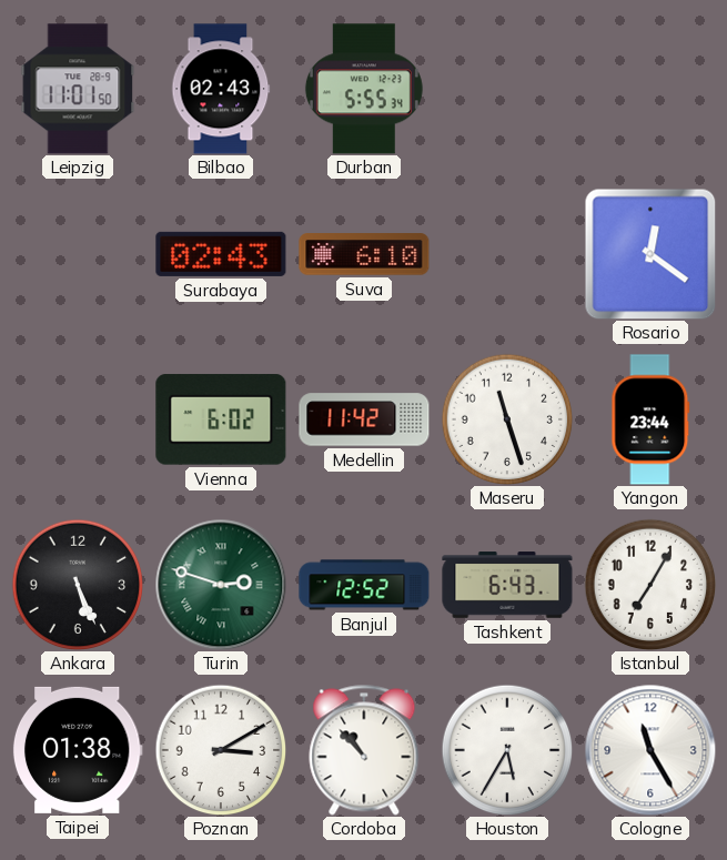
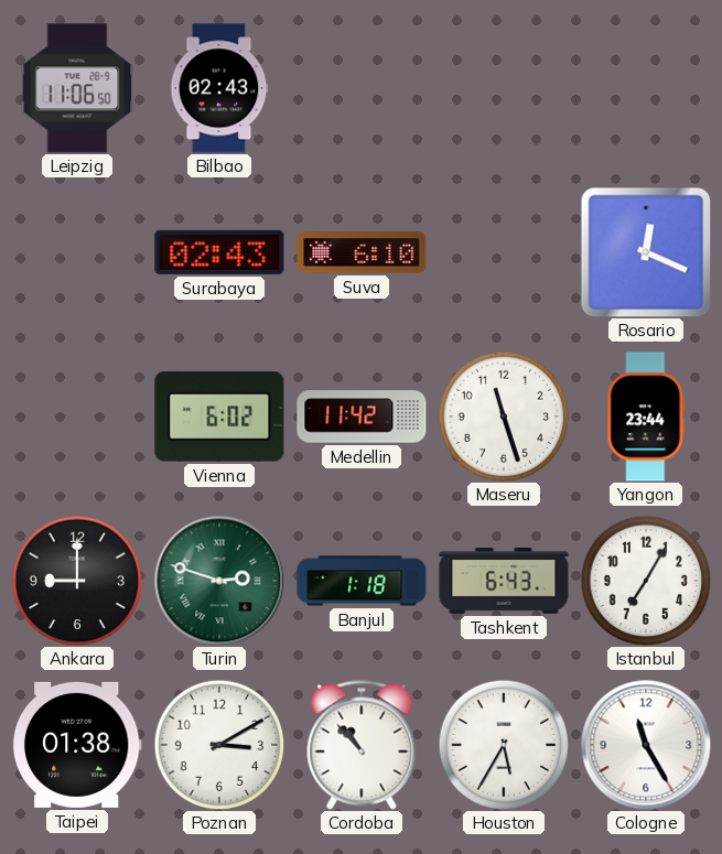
Leipzig: 11:01 -> 11:06
Durban: 5:55 -> none
Rosario: 12:21 -> 12:19
Ankara: 5:26 -> 9:00
Banjul: 12:52 -> 1:18
